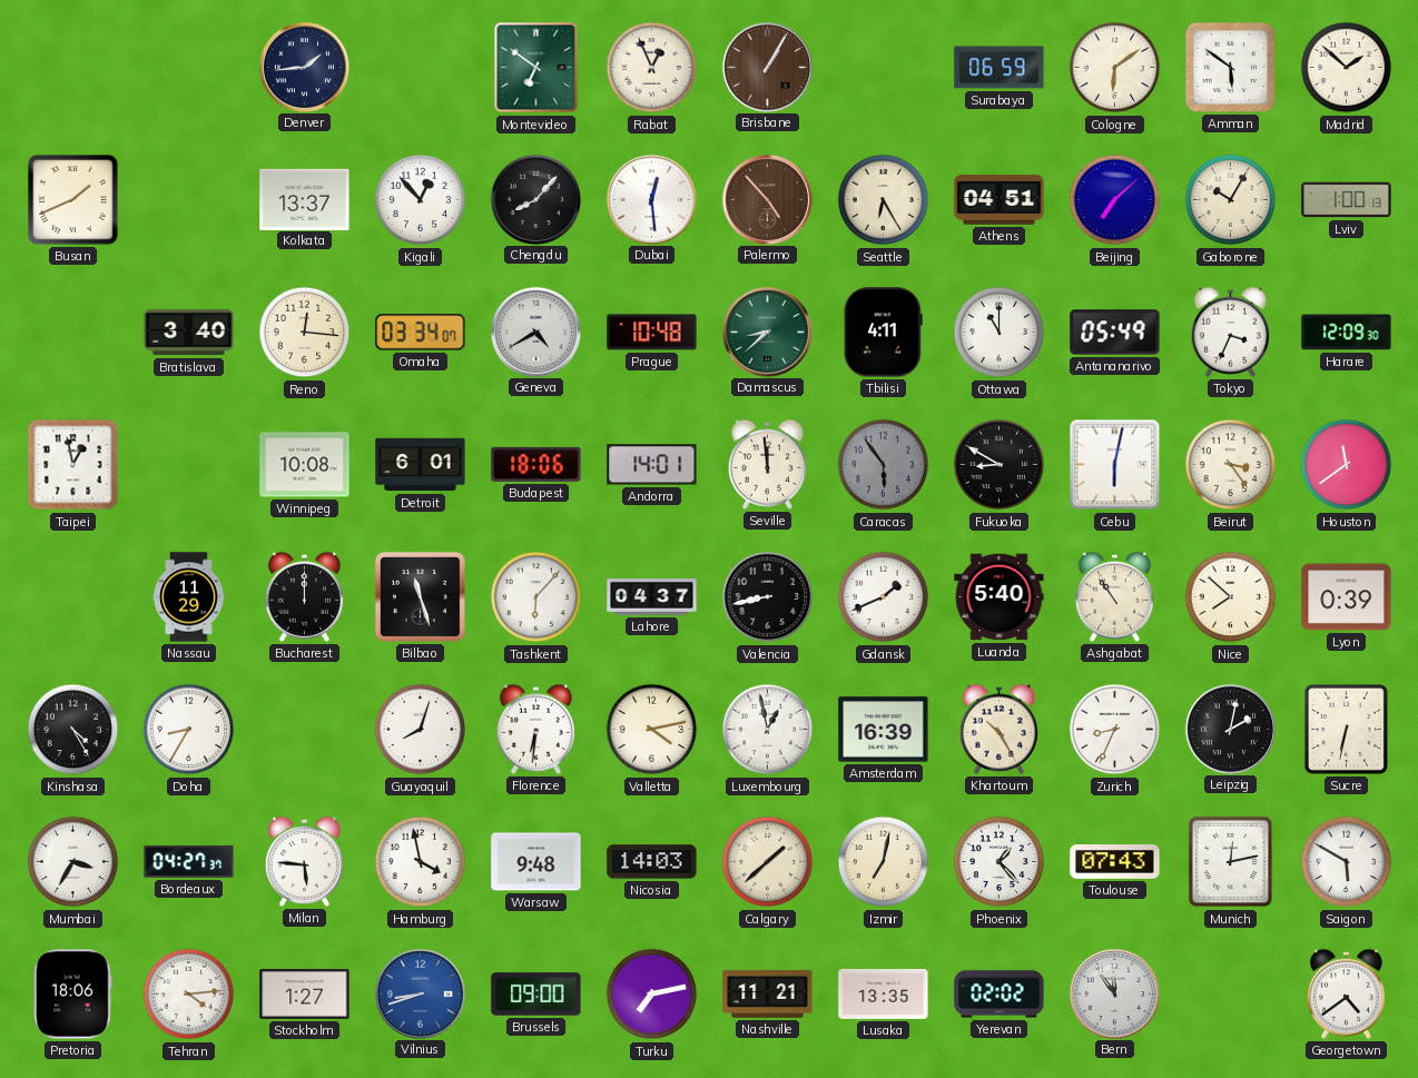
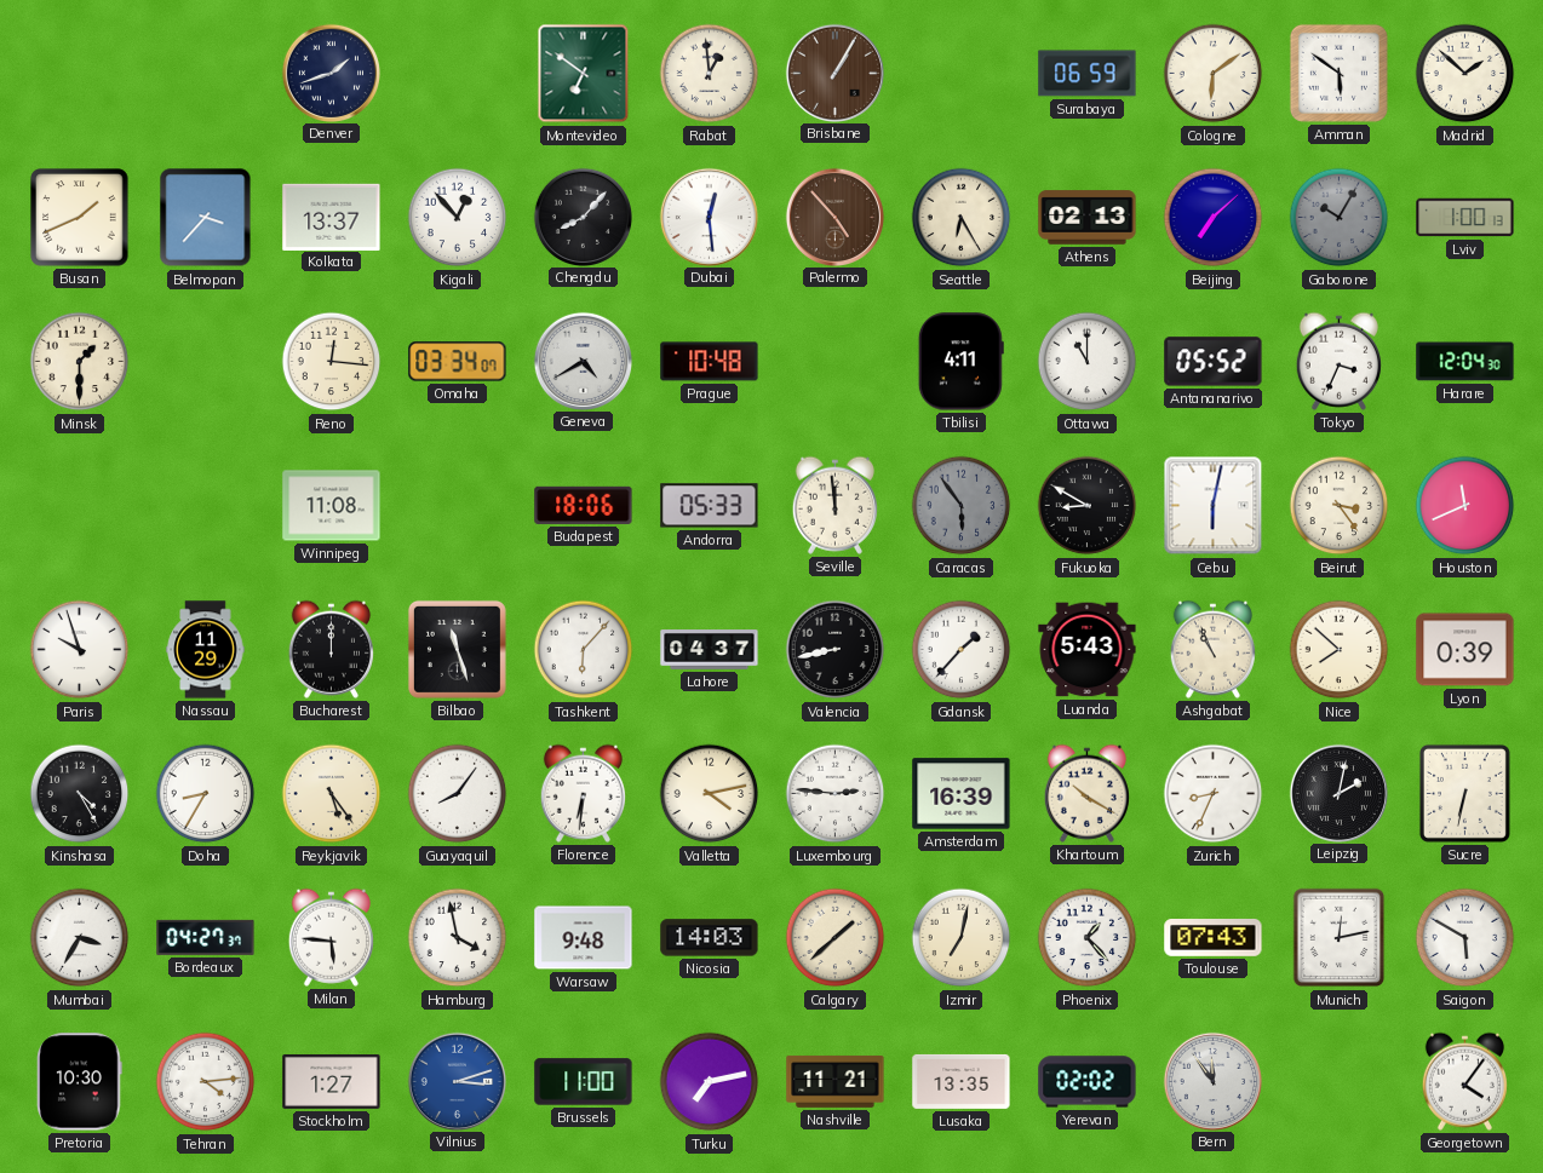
Denver: 1:44 -> 1:42
Rabat: 12:56 -> 12:59
Belmopan: none -> 3:37
Athens: 04:51 -> 02:13
Gaborone dial: cream -> grey
Minsk: none -> 1:30
Bratislava: 3:40 -> none
Damascus: 8:38 -> none
Antananarivo: 05:49 -> 05:52
Harare: 12:09 -> 12:04
Taipei: 12:58 -> none
Winnipeg: 10:08 -> 11:08
Detroit: 6:01 -> none
Andorra: 14:01 -> 05:33
Houston: 11:39 -> 11:41
Paris: none -> 9:57
Gdansk: 1:41 -> 1:37
Luanda: 5:40 -> 5:43
Ashgabat: 10:54 -> 10:56
Reykjavik: none -> 5:24
Guayaquil: 8:03 -> 8:06
Luxembourg: 12:58 -> 2:46
Khartoum: 10:25 -> 10:20
Pretoria: 18:06 -> 10:30
Vilnius: 8:42 -> 3:12
Brussels: 09:00 -> 11:00
Georgetown: 4:39 -> 4:06
